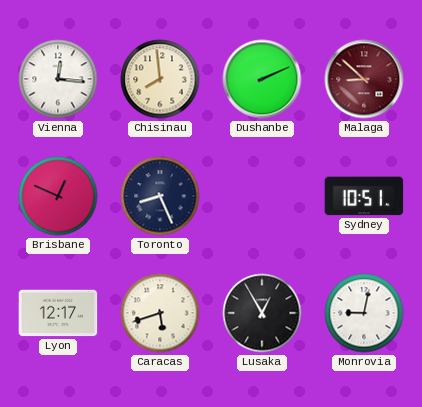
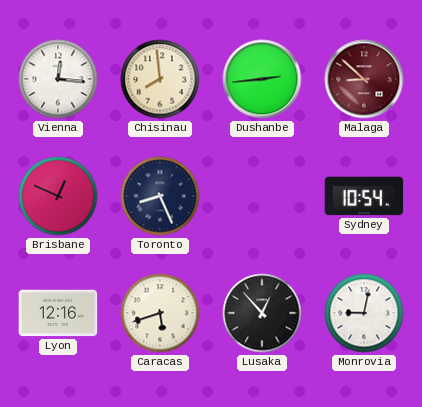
Dushanbe: 2:11 -> 2:44
Sydney: 10:51 -> 10:54
Lyon: 12:17 -> 12:16
Lusaka: 12:55 -> 12:53
